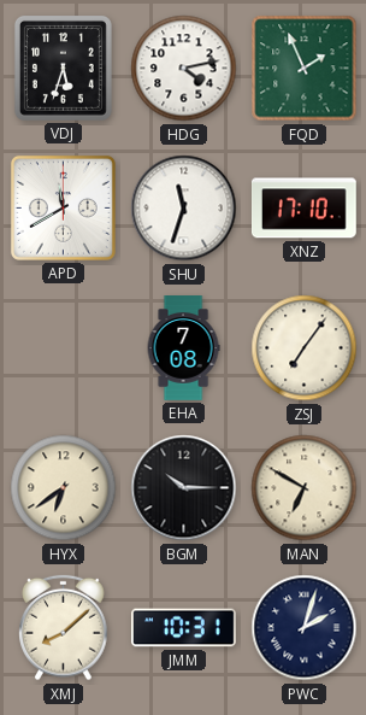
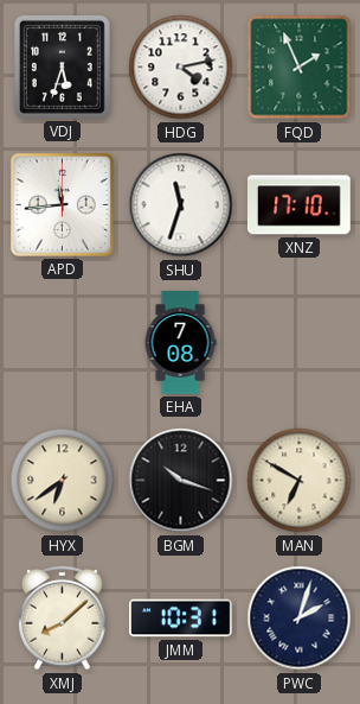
APD: 11:40 -> 11:44
ZSJ: 7:06 -> none
BGM: 10:15 -> 10:18
